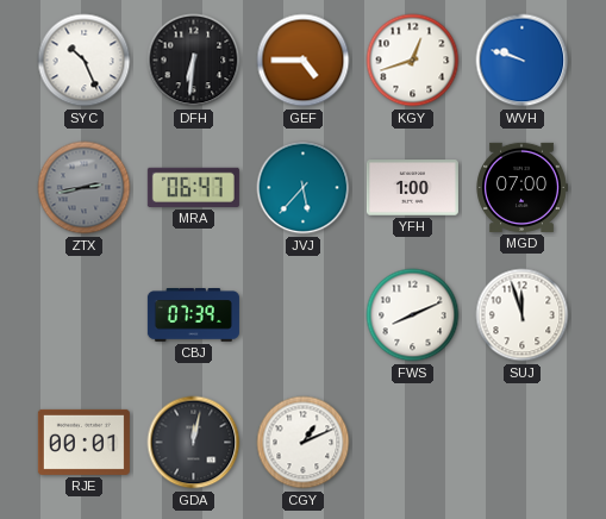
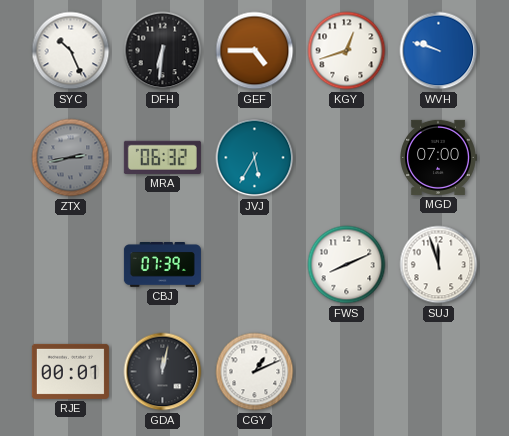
MRA: 06:47 -> 06:32
JVJ: 5:37 -> 5:35
YFH: 1:00 -> none
